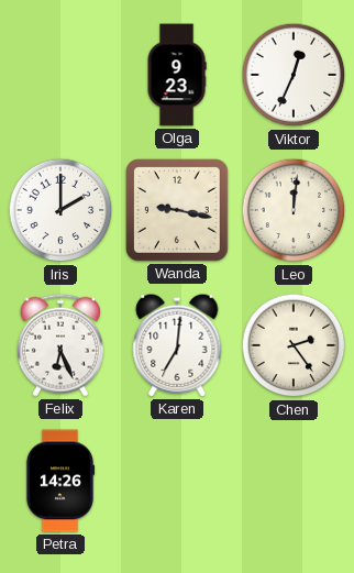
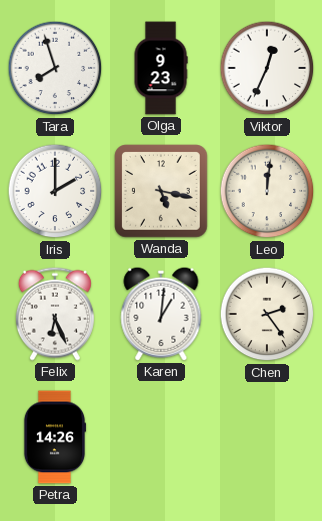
Tara: none -> 7:57
Wanda: 9:17 -> 5:17
Karen: 7:01 -> 1:01
